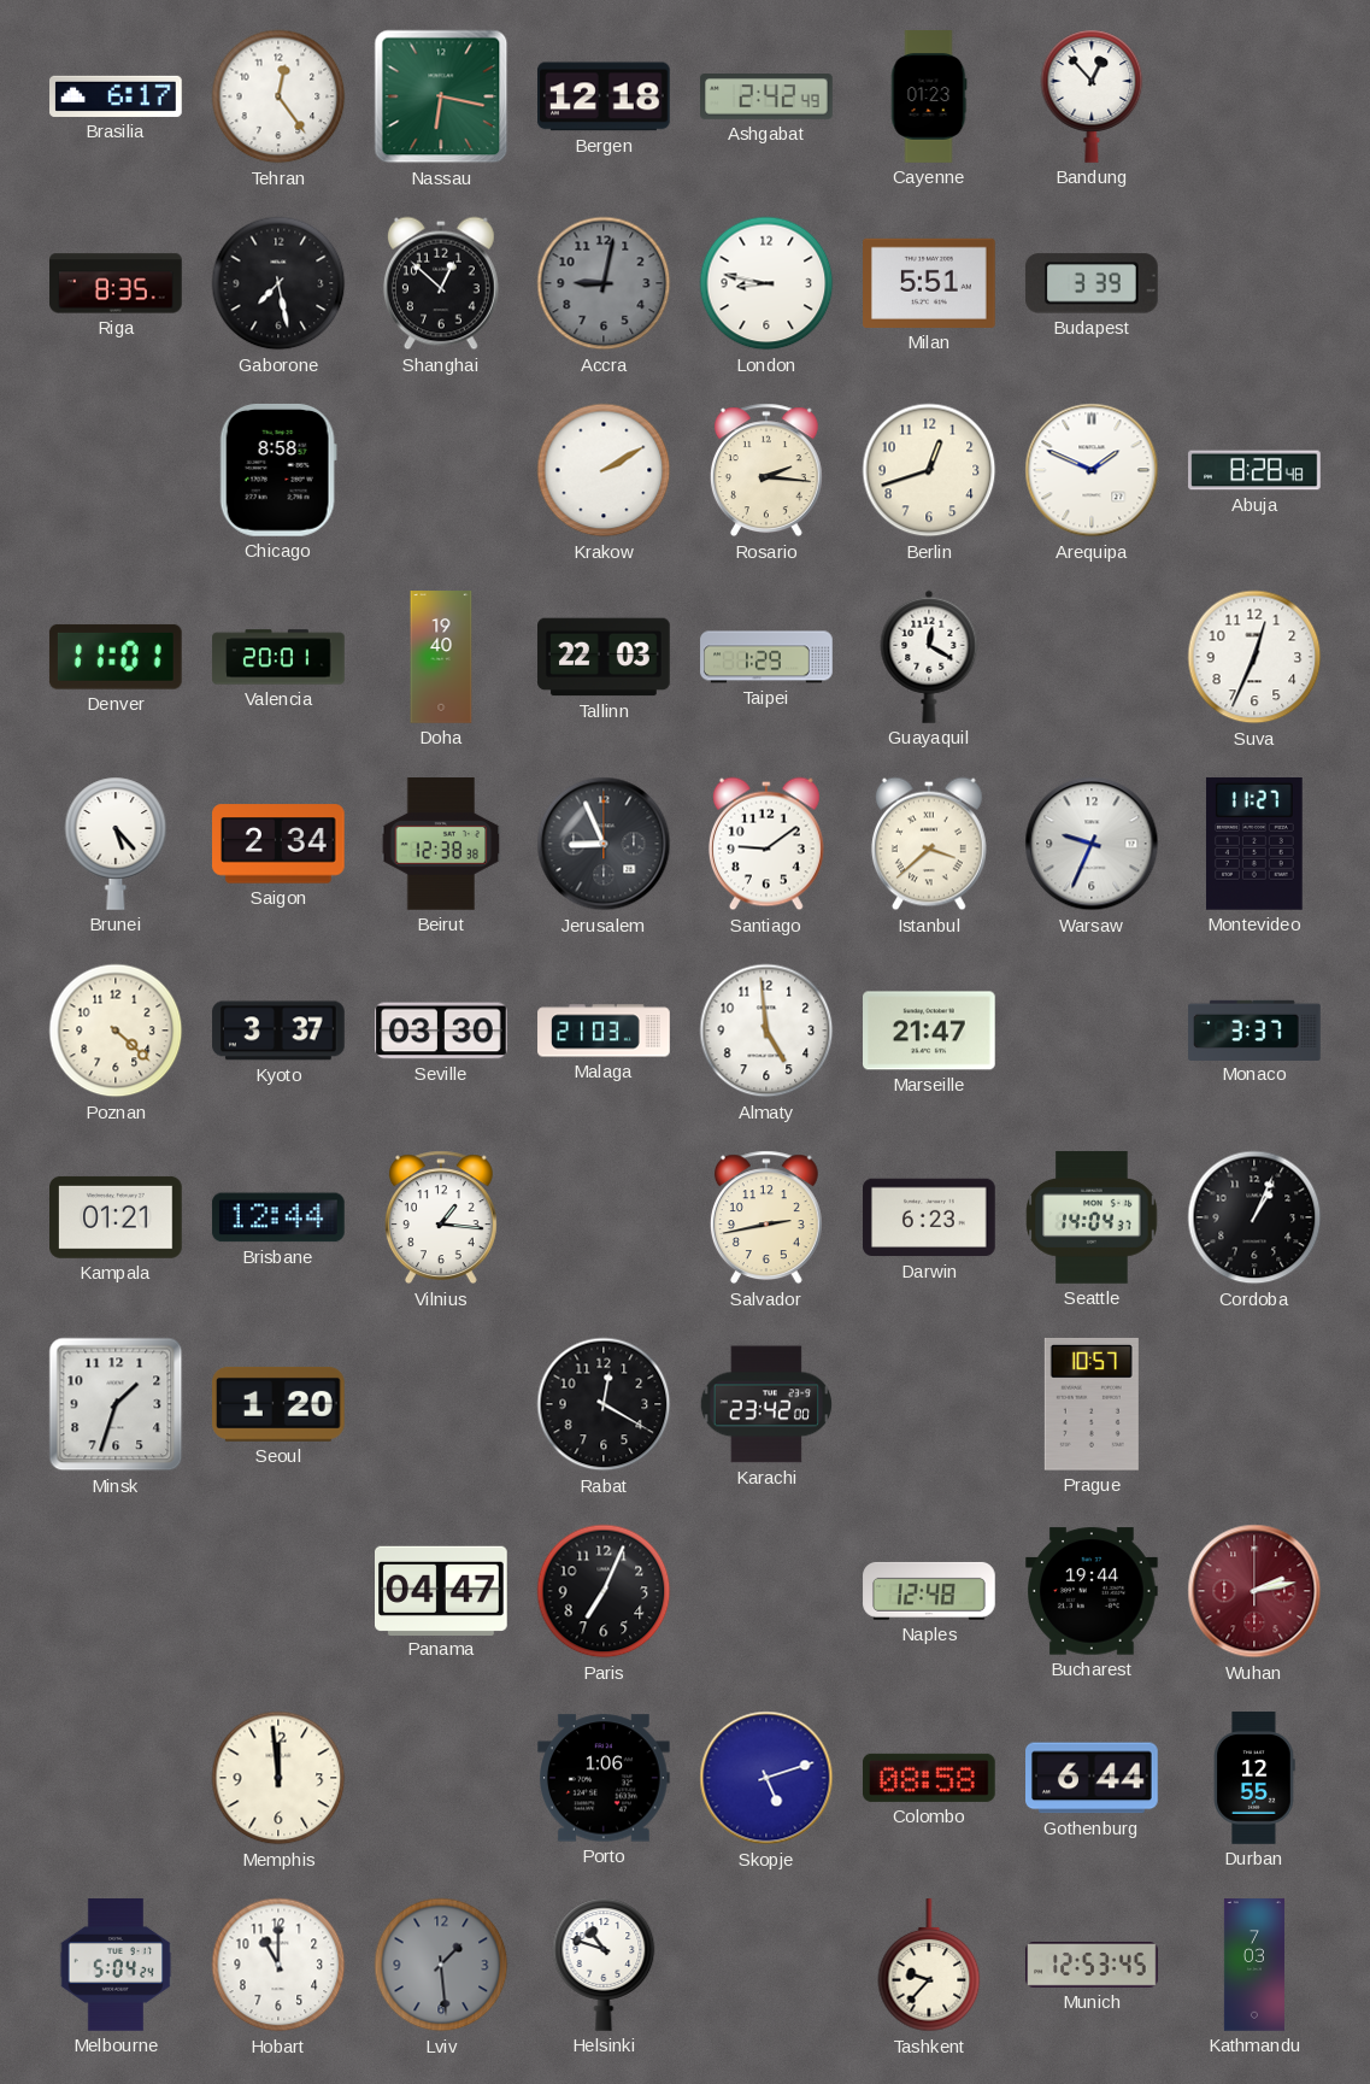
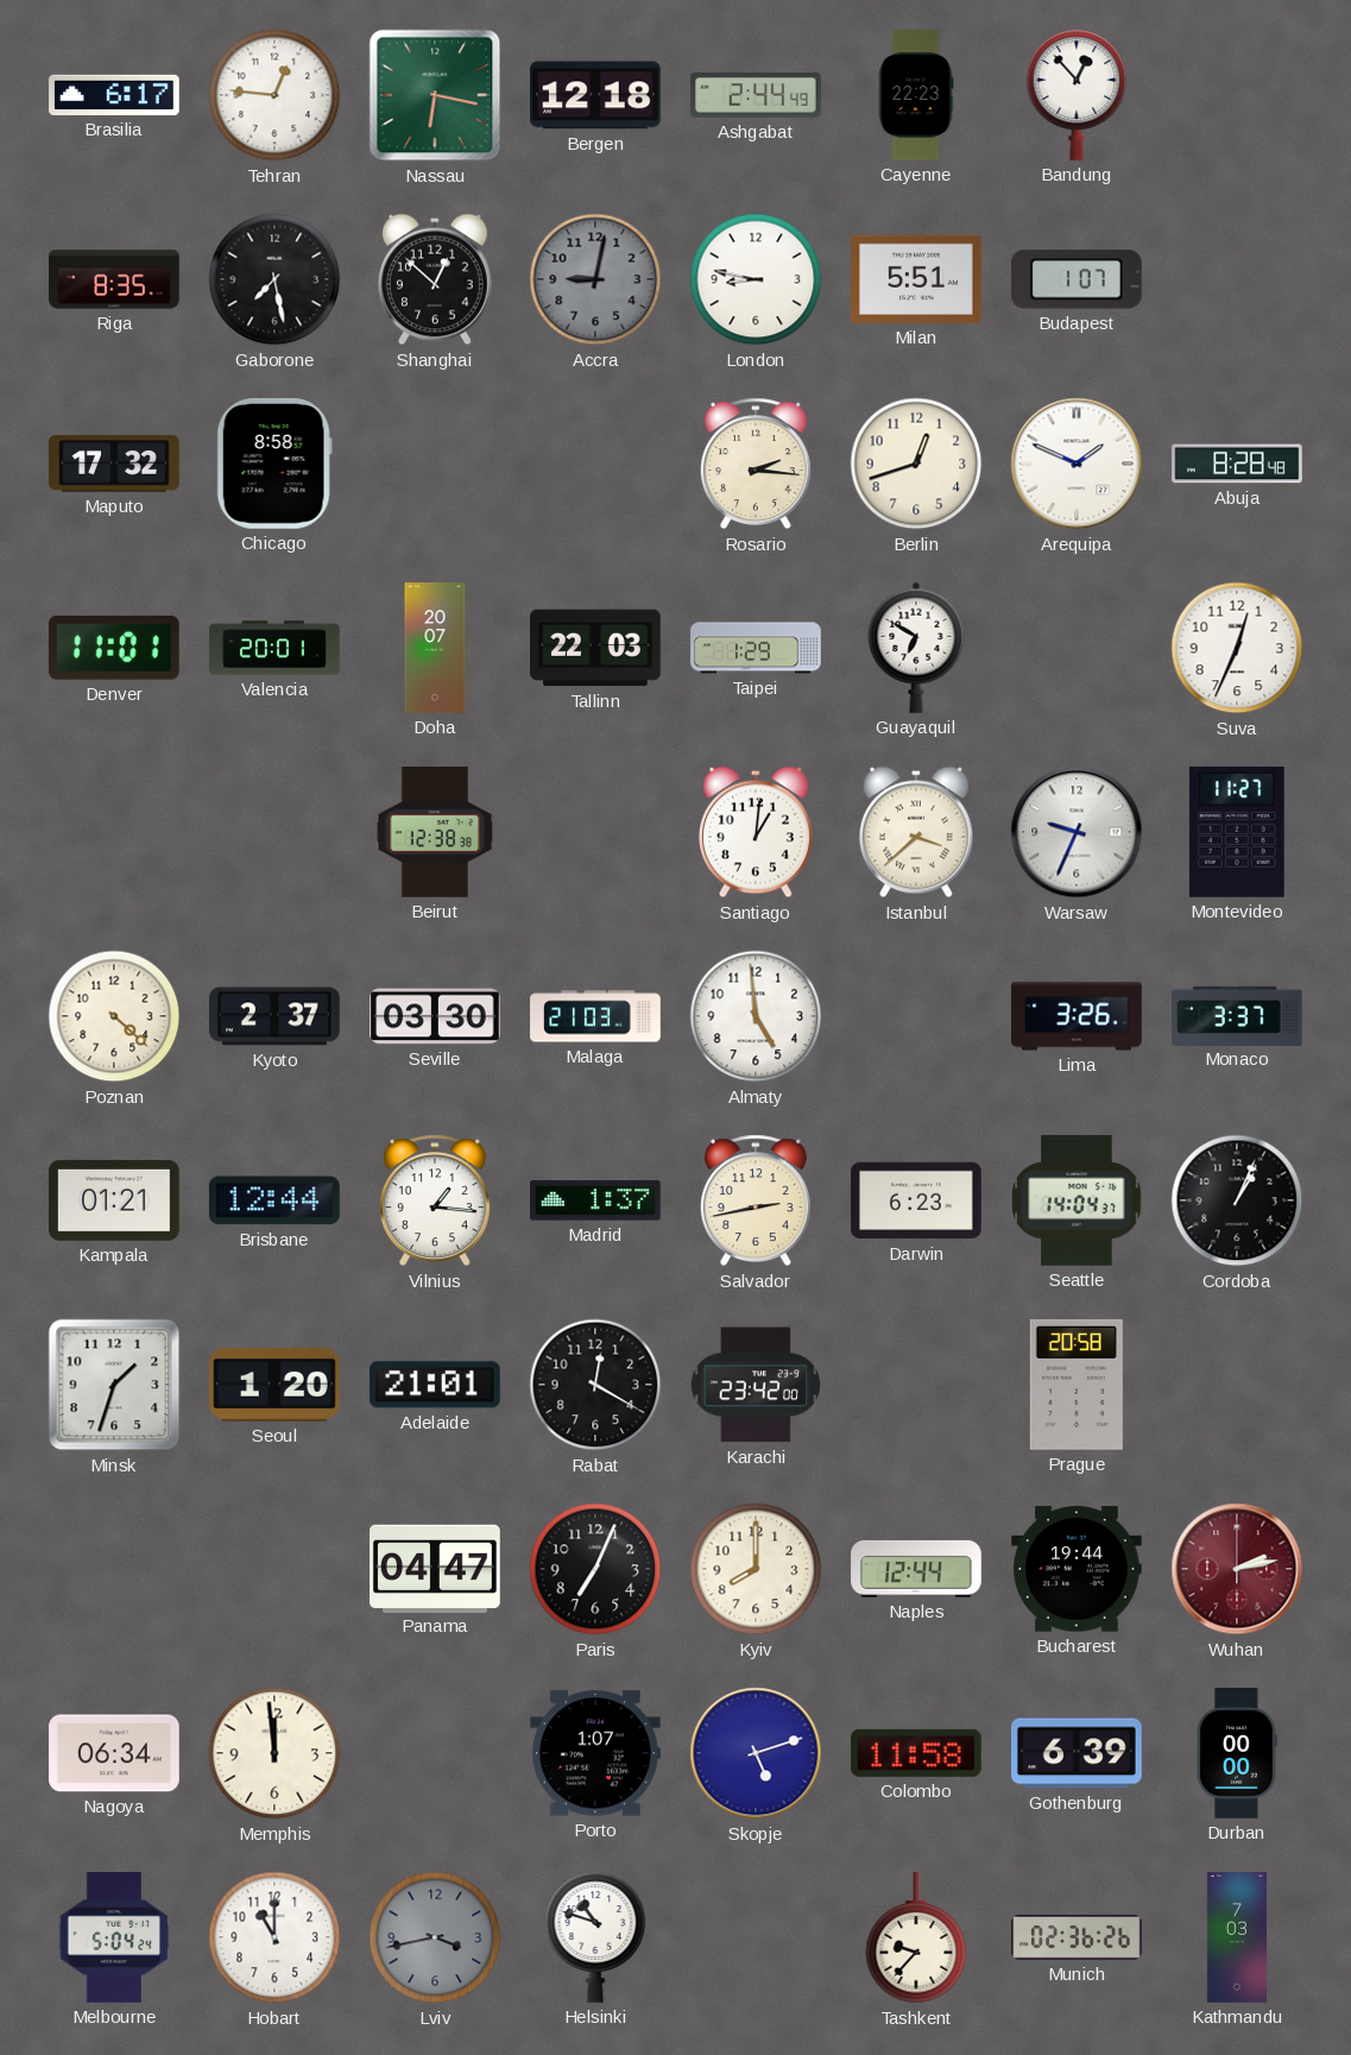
Tehran: 12:24 -> 12:46
Ashgabat: 2:42 -> 2:44
Cayenne: 01:23 -> 22:23
Budapest: 3:39 -> 1:07
Maputo: none -> 17:32
Krakow: 2:10 -> none
Doha: 19:40 -> 20:07
Guayaquil: 12:20 -> 6:50
Brunei: 5:23 -> none
Saigon: 2:34 -> none
Jerusalem: 8:56 -> none
Santiago: 9:09 -> 1:01
Kyoto: 3:37 -> 2:37
Marseille: 21:47 -> none
Lima: none -> 3:26
Madrid: none -> 1:37
Adelaide: none -> 21:01
Prague: 10:57 -> 20:58
Kyiv: none -> 8:00
Naples: 12:48 -> 12:44
Nagoya: none -> 06:34
Porto: 1:06 -> 1:07
Colombo: 08:58 -> 11:58
Gothenburg: 6:44 -> 6:39
Durban: 12:55 -> 00:00
Lviv: 1:29 -> 3:43
Munich: 12:53 -> 02:36
